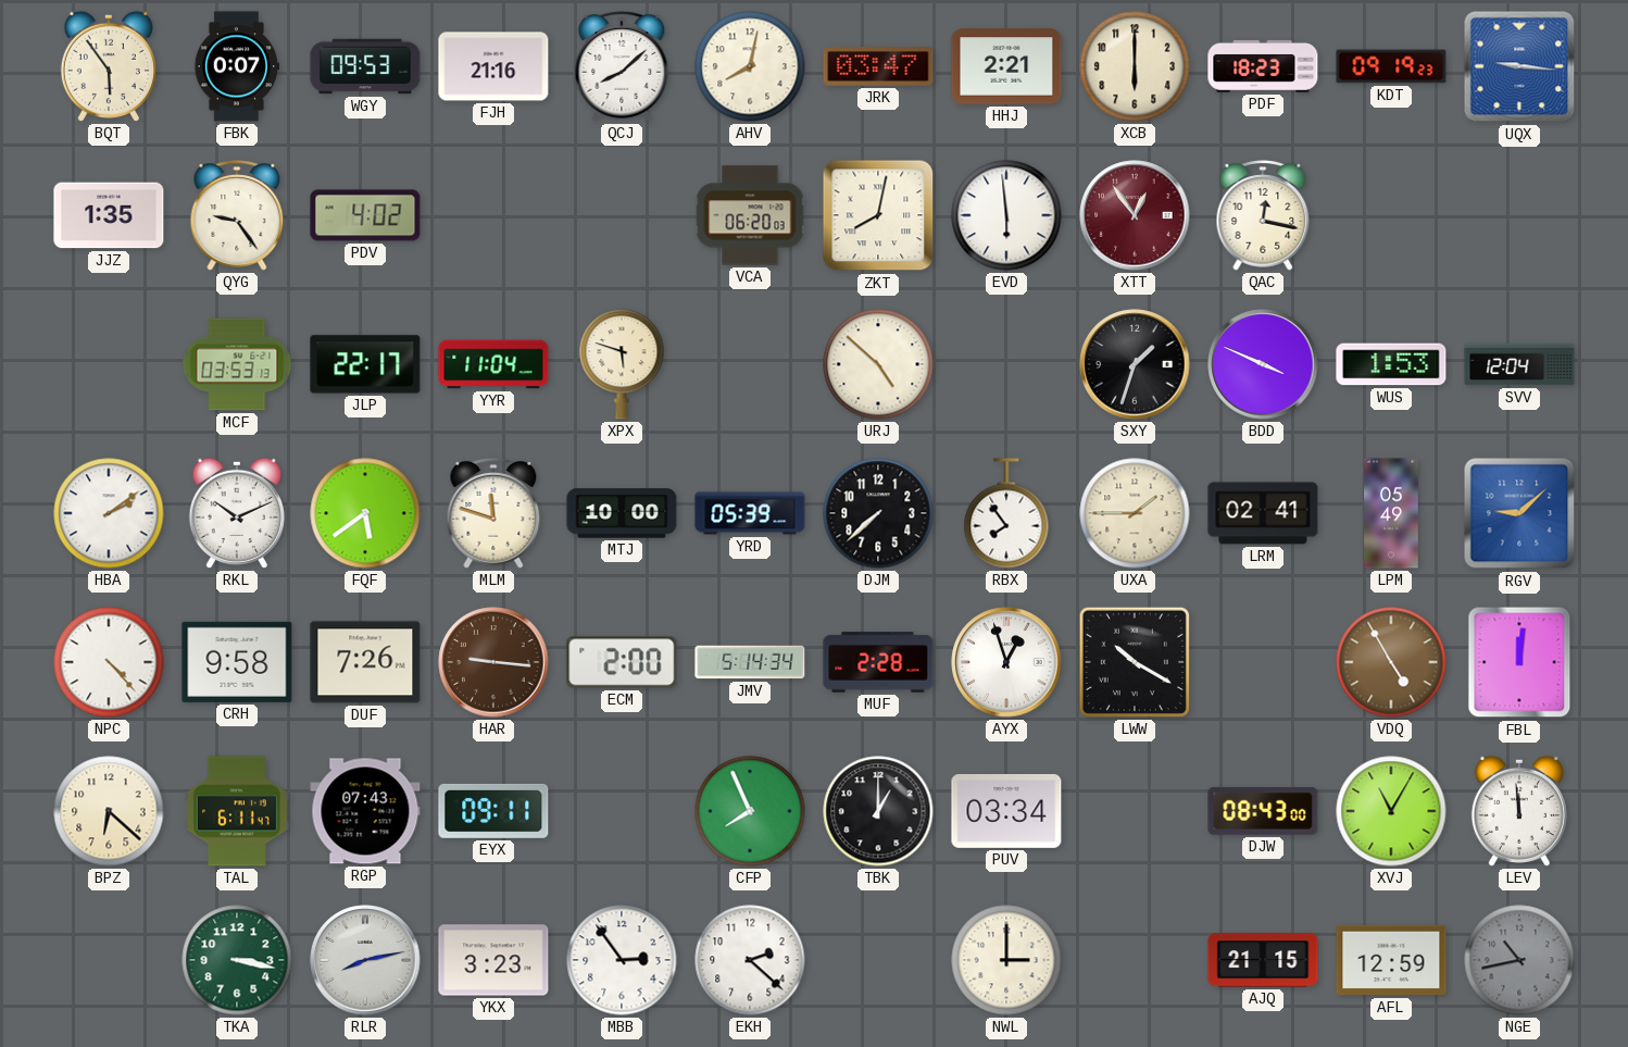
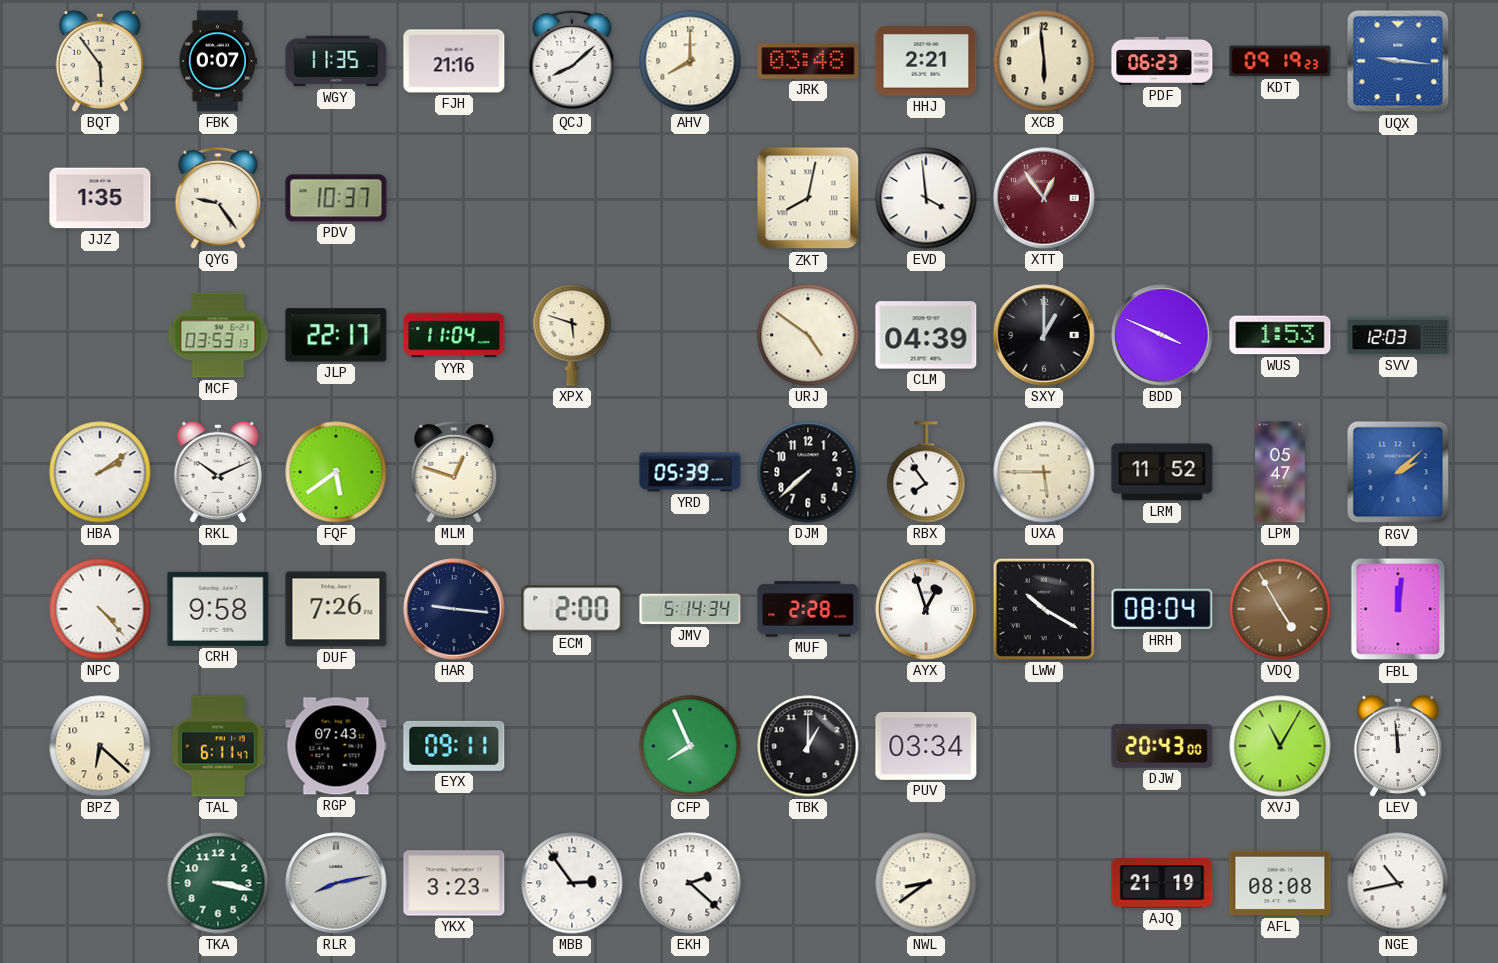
WGY: 09:53 -> 11:35
AHV: 8:02 -> 8:00
JRK: 03:47 -> 03:48
XCB: 6:00 -> 5:59
PDF: 18:23 -> 06:23
PDV: 4:02 -> 10:37
VCA: 06:20 -> none
EVD: 5:59 -> 3:59
QAC: 12:17 -> none
URJ: 4:52 -> 4:51
CLM: none -> 04:39
SXY: 1:33 -> 1:00
SVV: 12:04 -> 12:03
MLM: 11:48 -> 12:48
MTJ: 10:00 -> none
UXA: 1:45 -> 5:45
LRM: 02:41 -> 11:52
LPM: 05:49 -> 05:47
RGV: 9:08 -> 2:08
HAR dial: brown -> navy
HRH: none -> 08:04
DJW: 08:43 -> 20:43
NWL: 3:00 -> 8:39
AJQ: 21:15 -> 21:19
AFL: 12:59 -> 08:08
NGE dial: grey -> white
